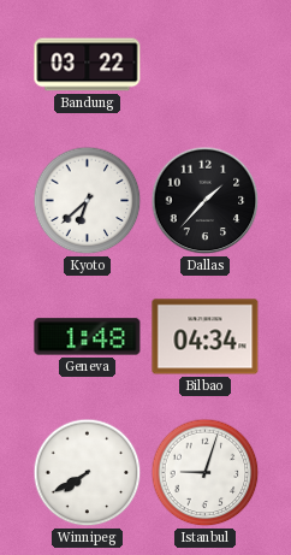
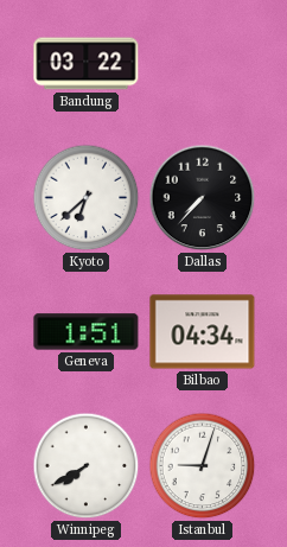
Dallas: 1:37 -> 7:37
Geneva: 1:48 -> 1:51
